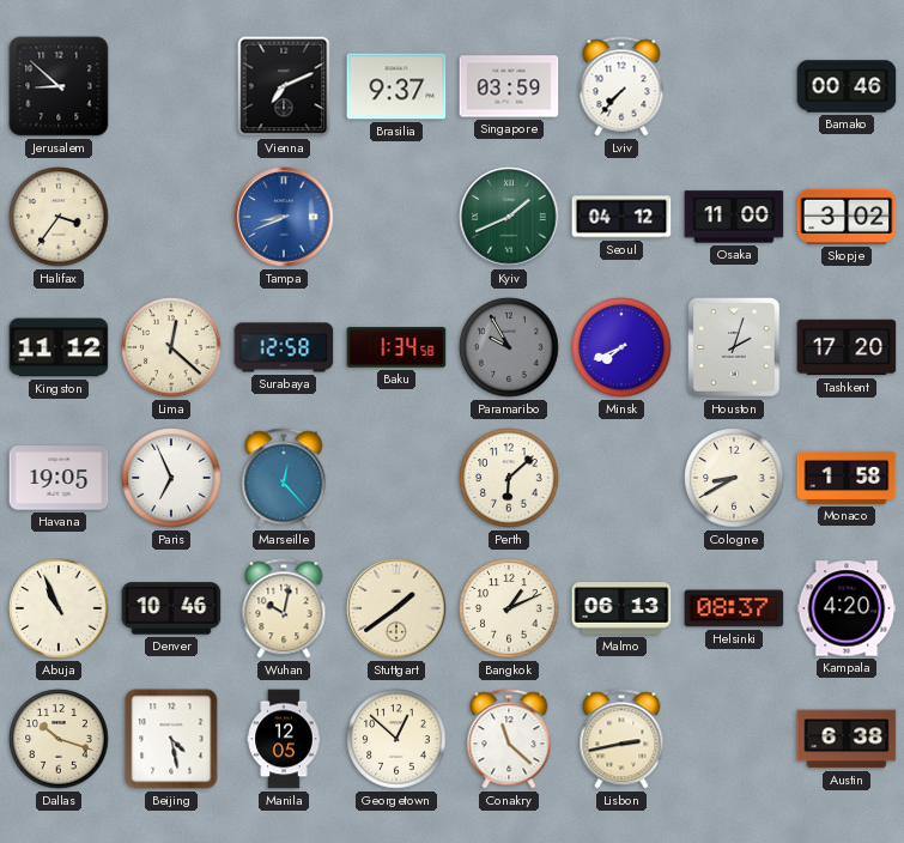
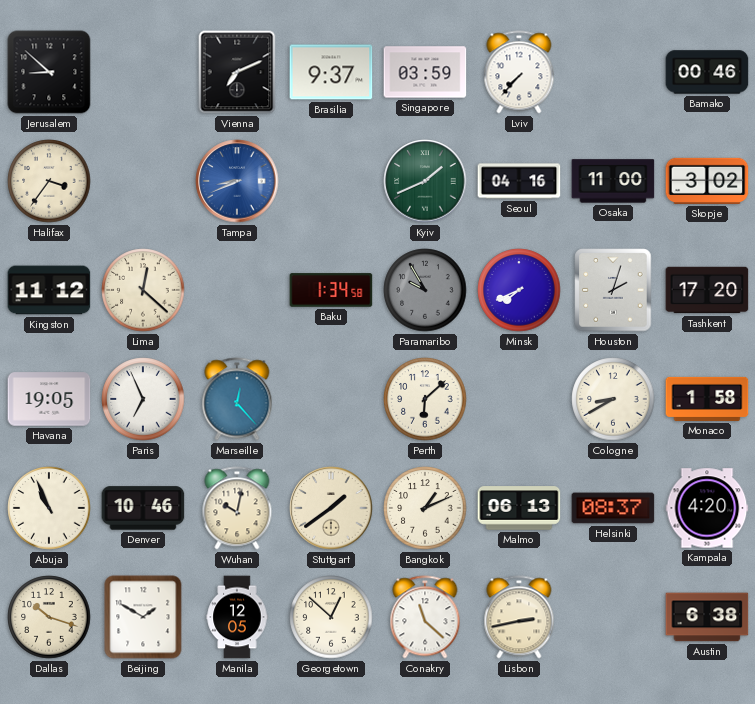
Seoul: 04:12 -> 04:16
Surabaya: 12:58 -> none
Beijing: 4:28 -> 1:50
